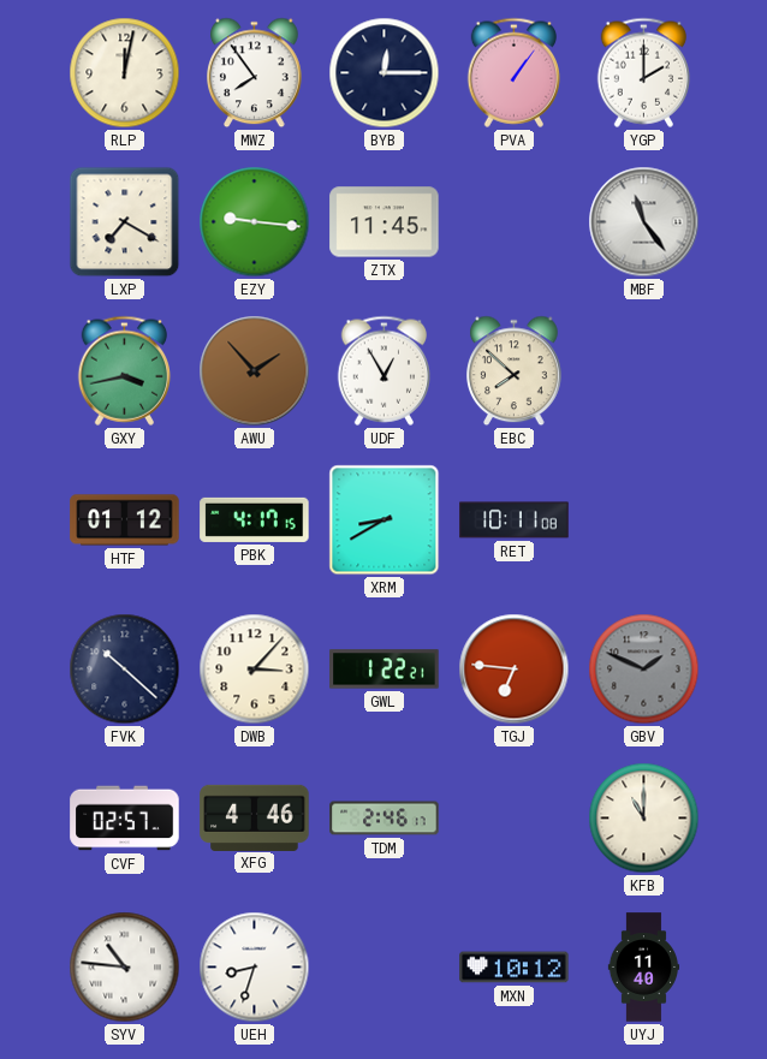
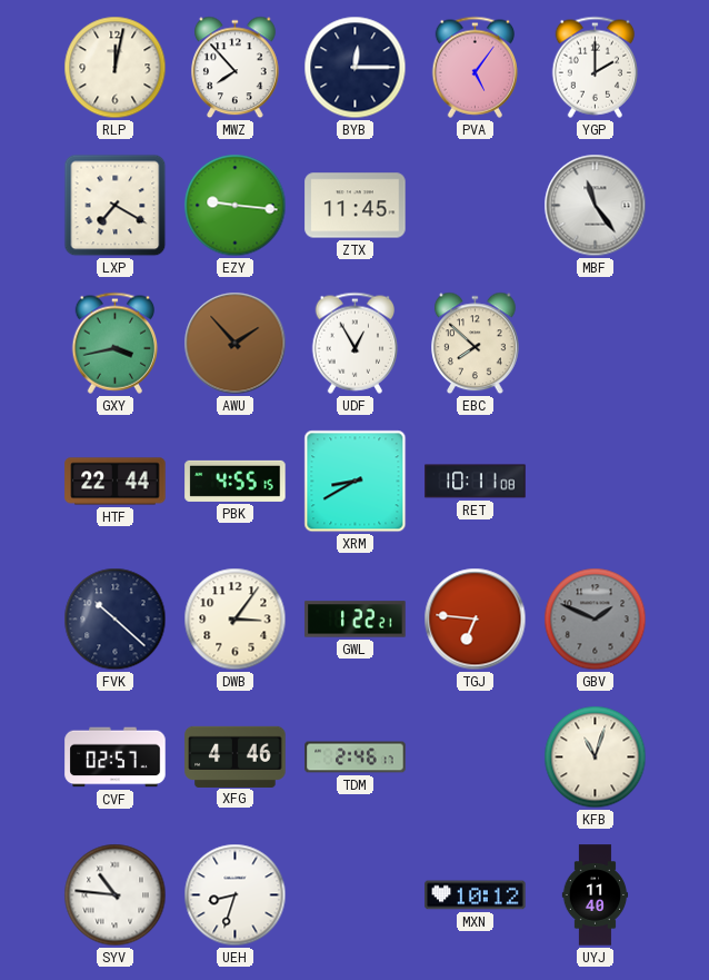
MWZ: 7:54 -> 7:53
PVA: 1:06 -> 5:06
HTF: 01:12 -> 22:44
PBK: 4:17 -> 4:55
DWB: 3:07 -> 3:06
KFB: 11:00 -> 11:03
